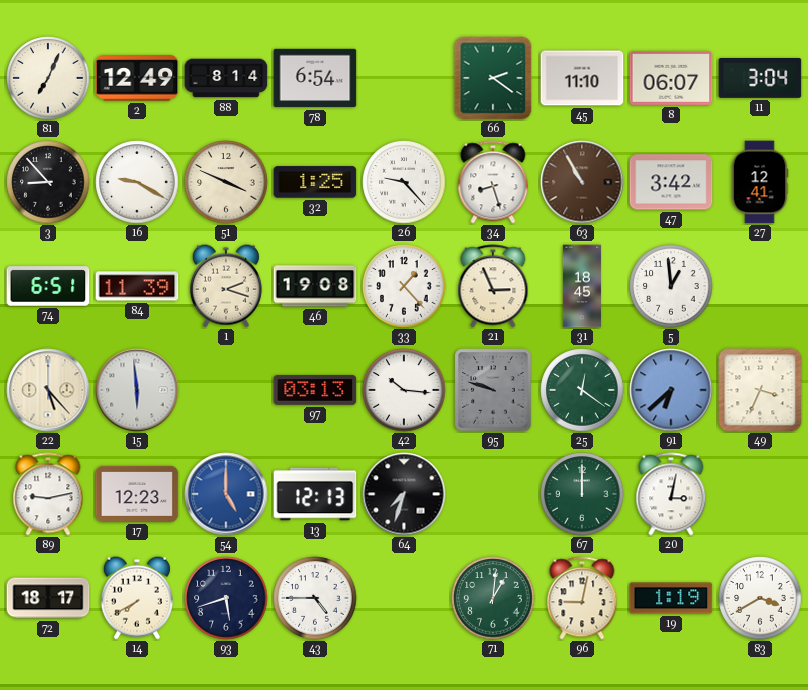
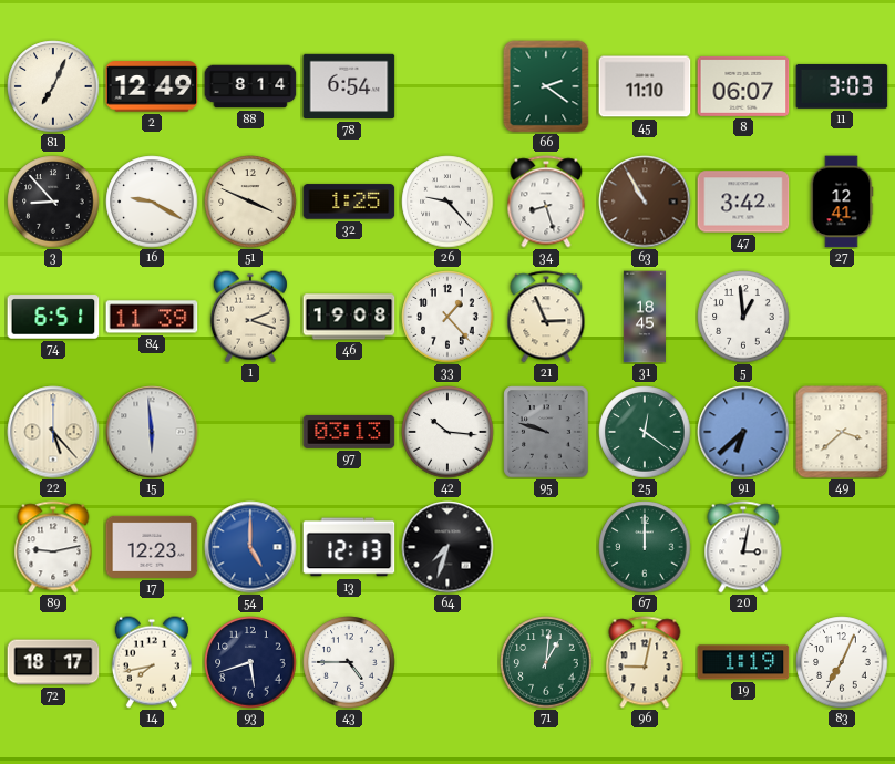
11: 3:04 -> 3:03
49: 3:34 -> 3:38
14: 7:40 -> 7:43
83: 3:40 -> 7:04
